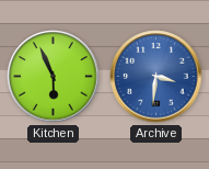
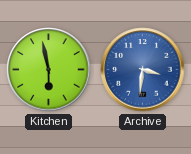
Kitchen: 5:56 -> 5:58
